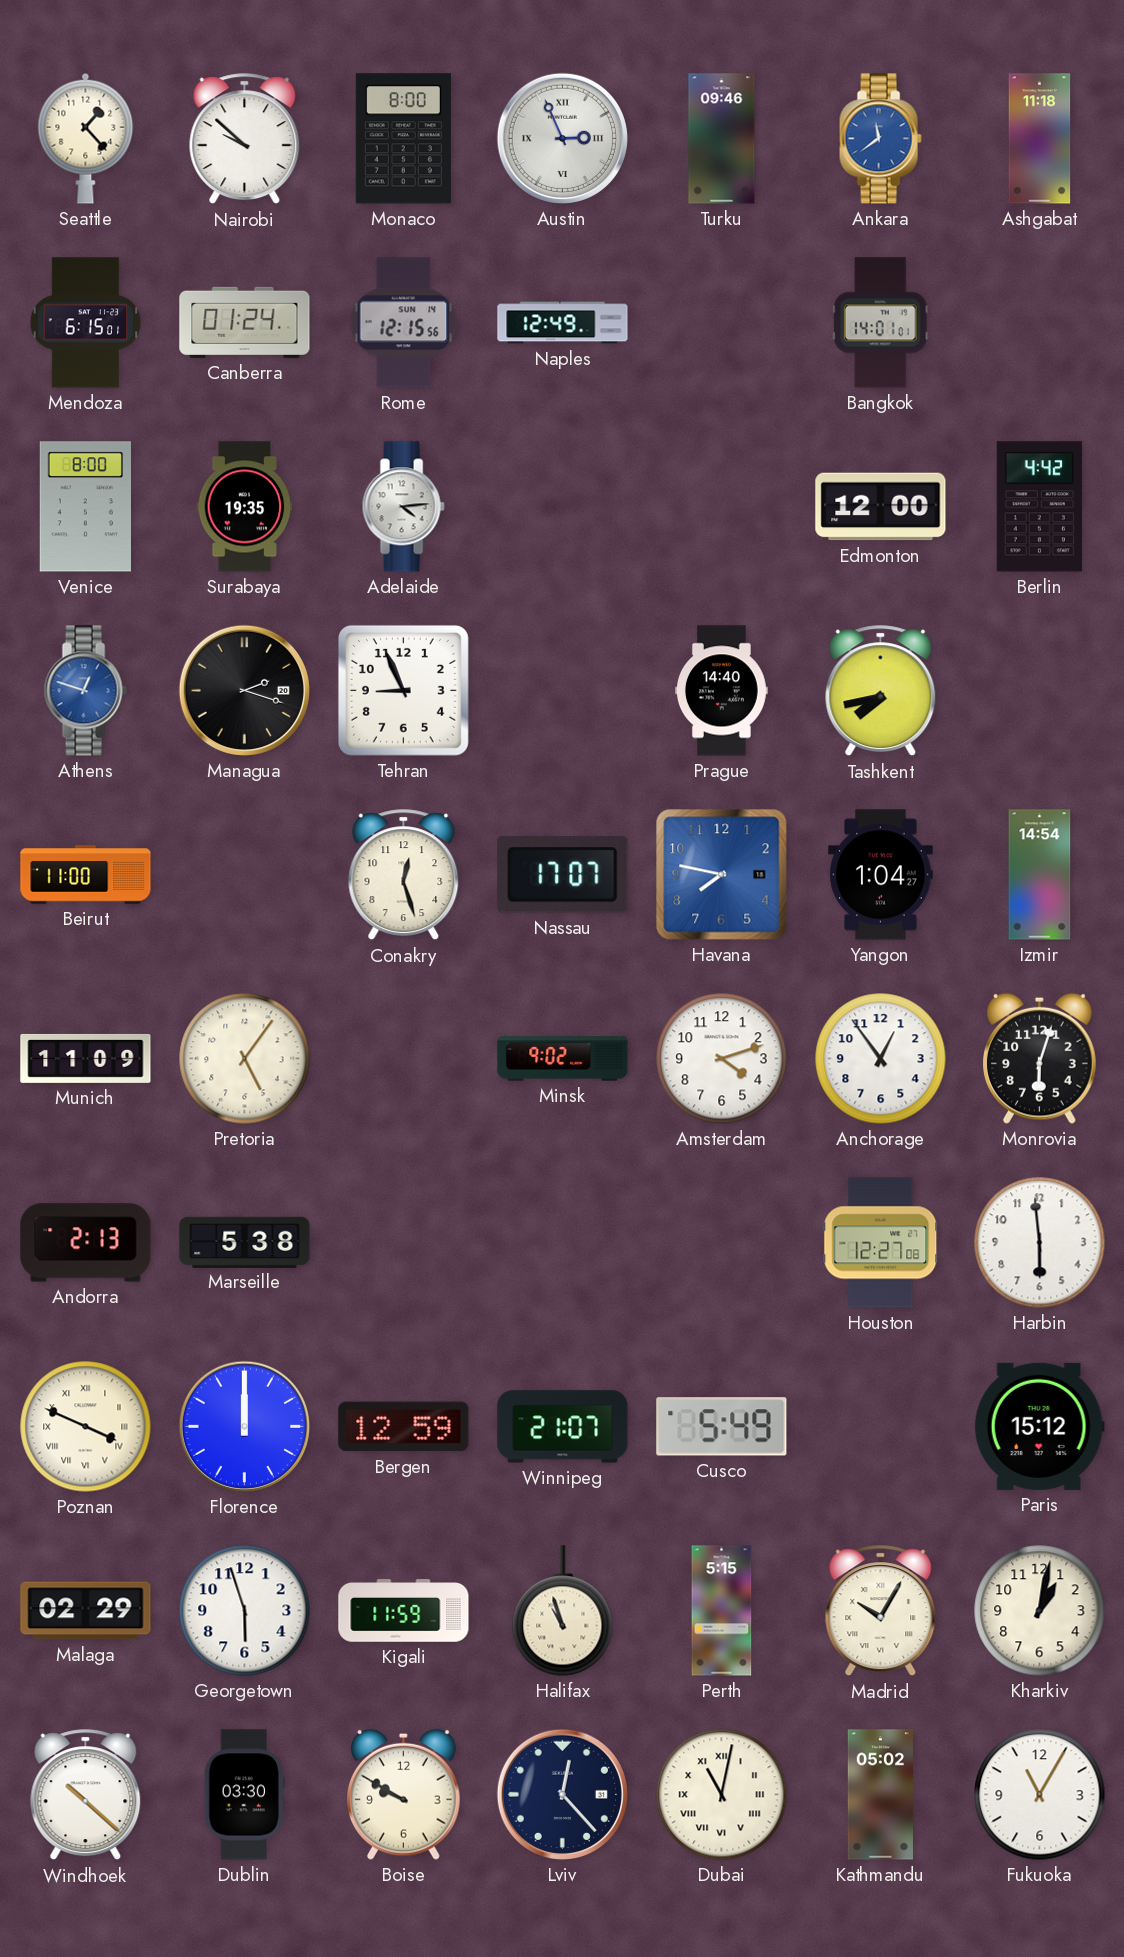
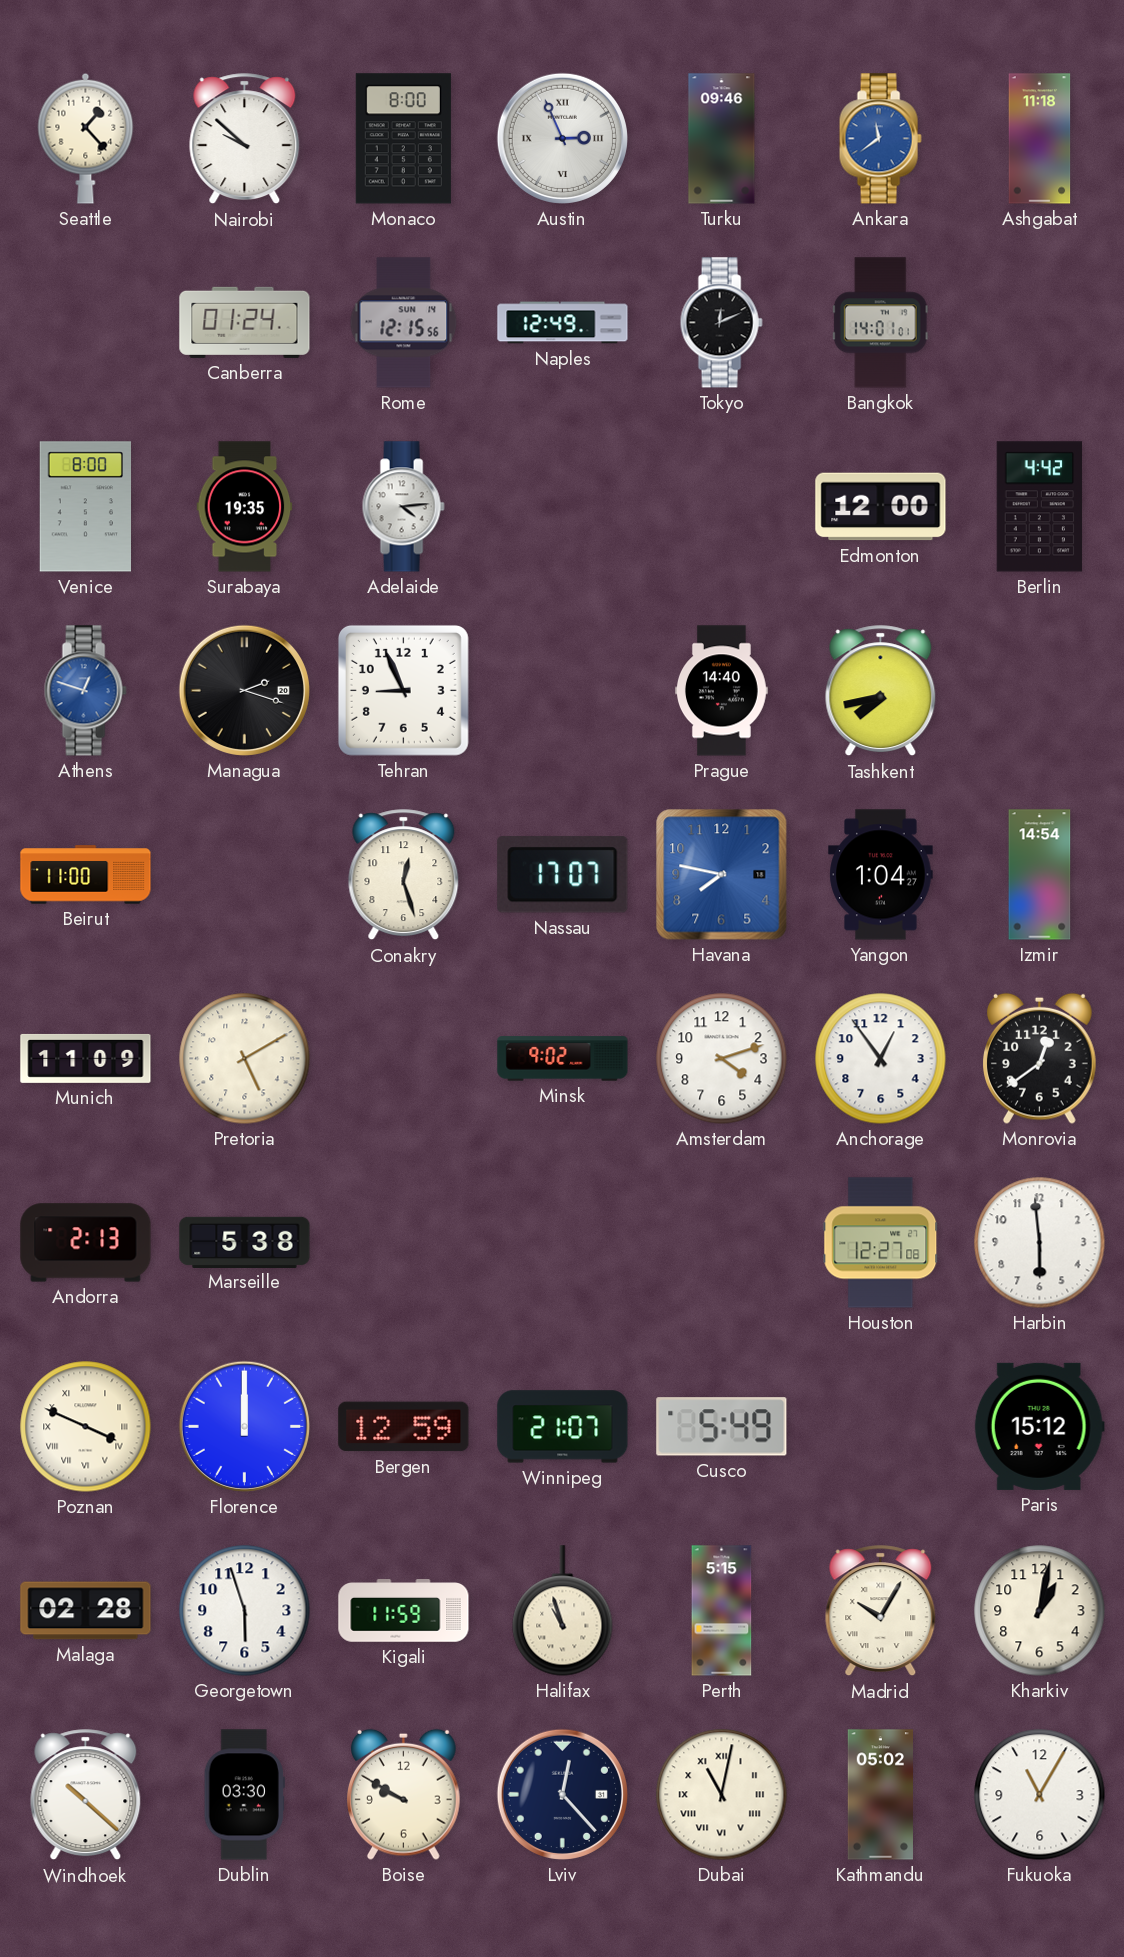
Mendoza: 6:15 -> none
Tokyo: none -> 12:11
Pretoria: 5:06 -> 5:10
Monrovia: 6:03 -> 12:39
Malaga: 02:29 -> 02:28
